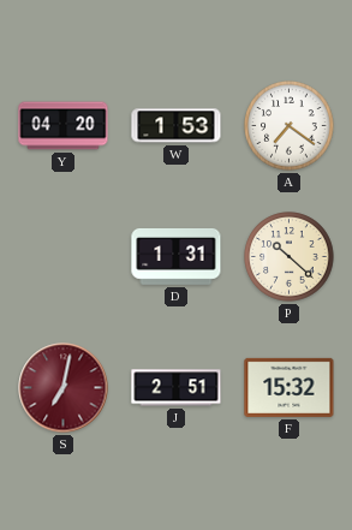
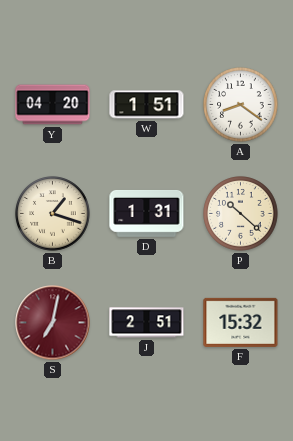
W: 1:53 -> 1:51
A: 7:21 -> 8:21
B: none -> 1:18
